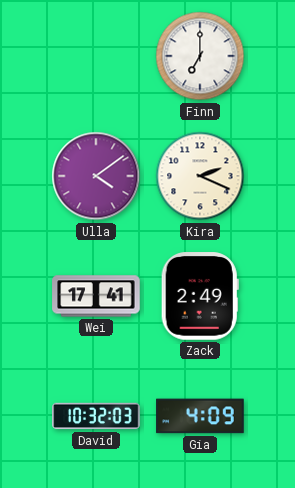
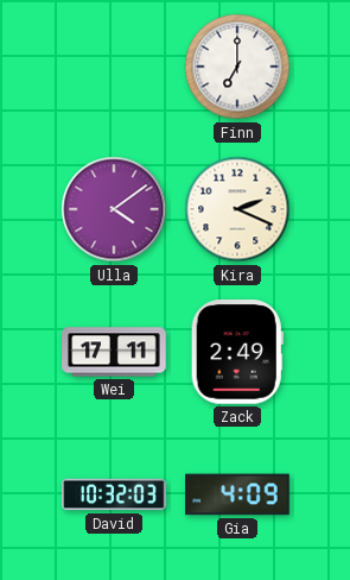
Wei: 17:41 -> 17:11
